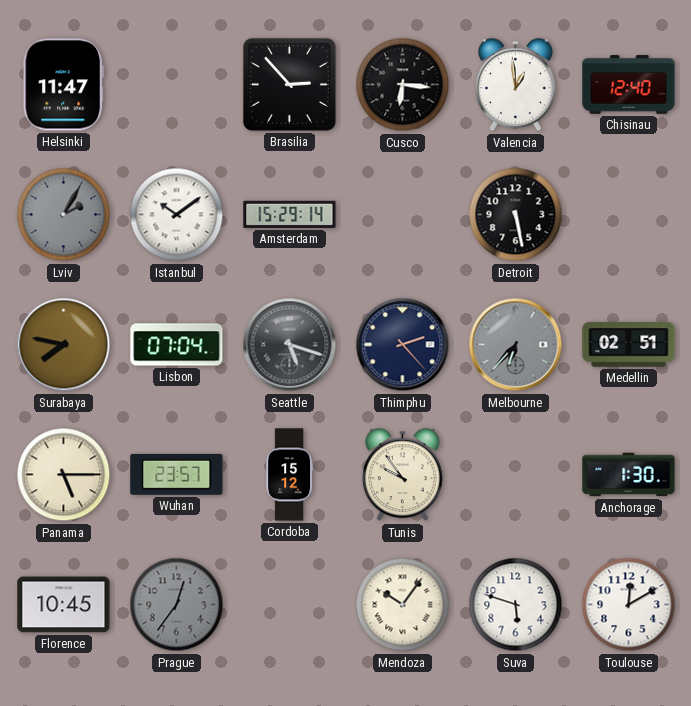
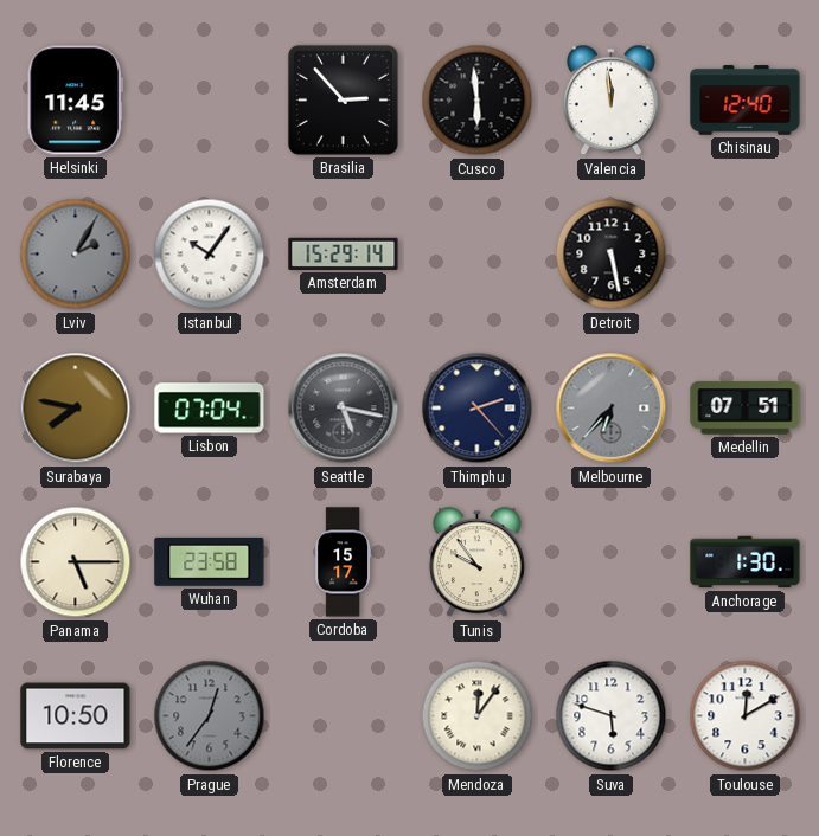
Helsinki: 11:47 -> 11:45
Cusco: 6:16 -> 5:59
Valencia: 12:59 -> 11:59
Istanbul: 10:09 -> 10:06
Seattle: 5:18 -> 5:17
Medellin: 02:51 -> 07:51
Wuhan: 23:57 -> 23:58
Cordoba: 15:12 -> 15:17
Florence: 10:45 -> 10:50
Mendoza: 10:06 -> 12:06
